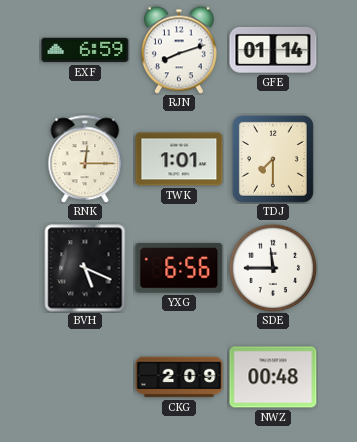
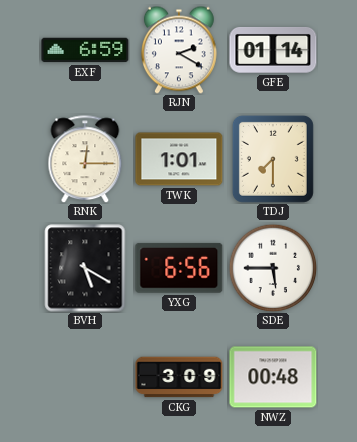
RJN: 8:12 -> 2:20
BVH: 5:19 -> 5:20
SDE: 11:45 -> 5:45
CKG: 2:09 -> 3:09
